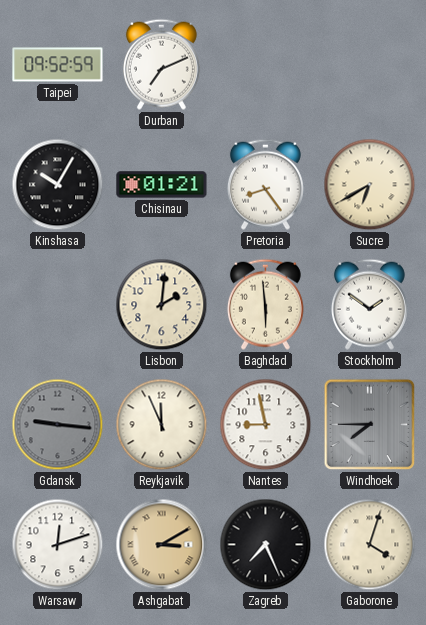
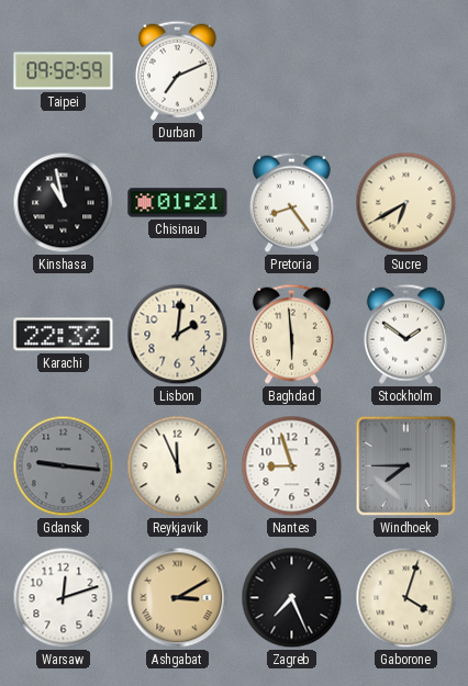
Kinshasa: 10:05 -> 10:58
Karachi: none -> 22:32
Nantes: 8:58 -> 8:57
